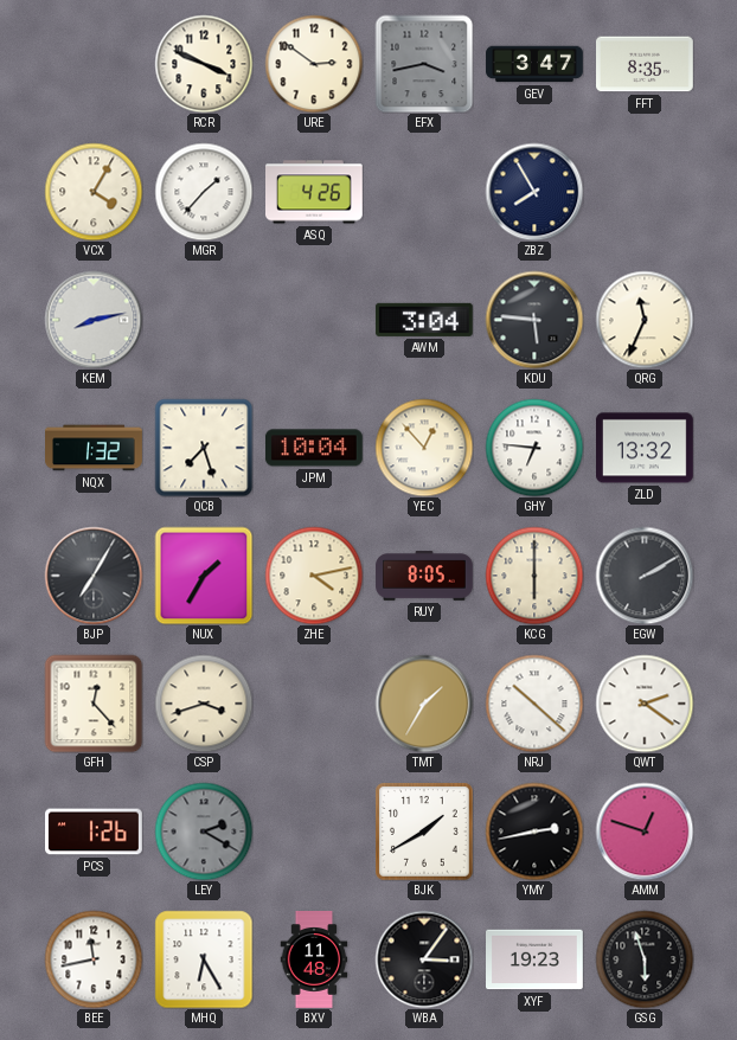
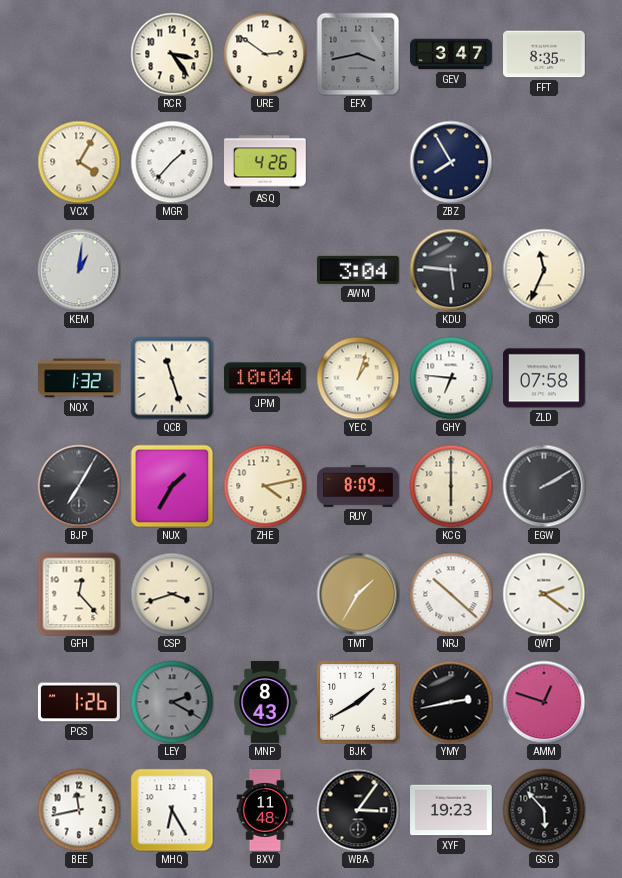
RCR: 3:49 -> 3:24
KEM: 8:13 -> 1:01
QCB: 7:27 -> 11:27
YEC: 12:53 -> 1:03
ZLD: 13:32 -> 07:58
RUY: 8:05 -> 8:09
MNP: none -> 8:43
GSG: 5:57 -> 5:53
